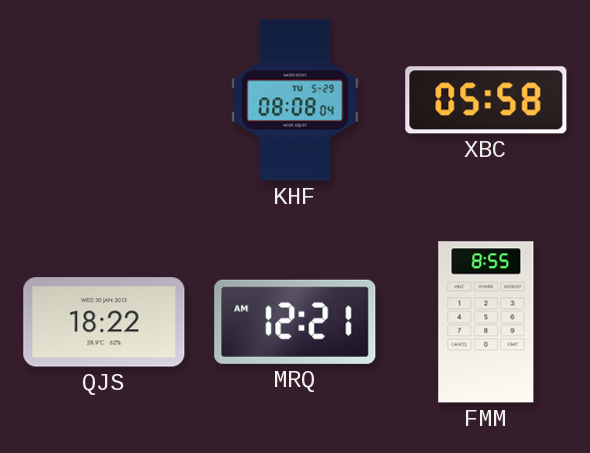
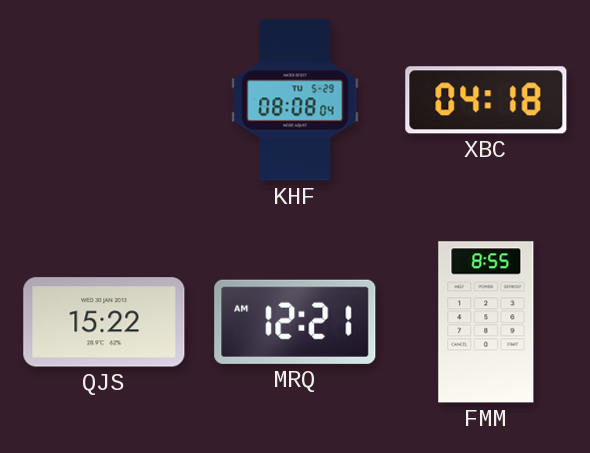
XBC: 05:58 -> 04:18
QJS: 18:22 -> 15:22
